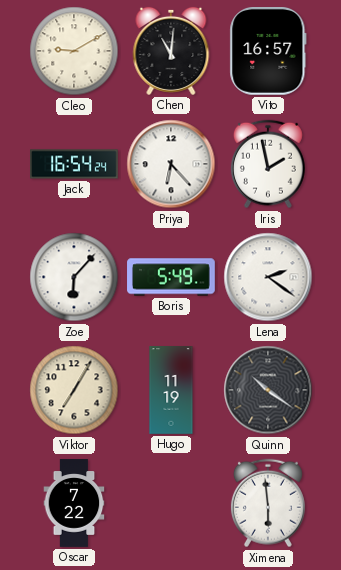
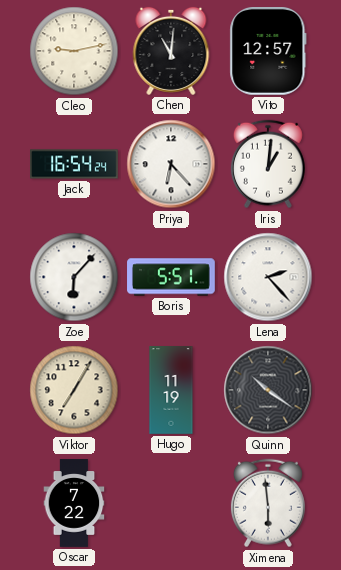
Cleo: 9:10 -> 9:13
Vito: 16:57 -> 12:57
Iris: 1:58 -> 1:01
Boris: 5:49 -> 5:51
Lena: 2:21 -> 2:23
